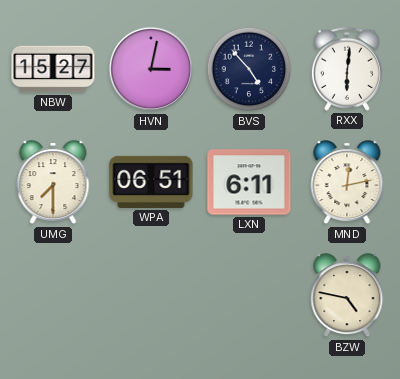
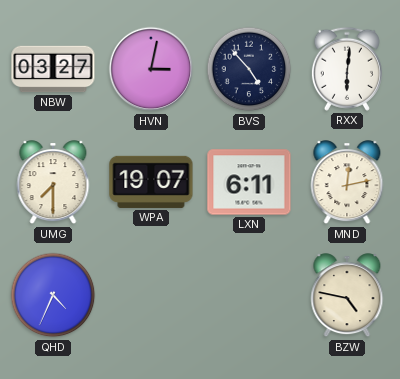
NBW: 15:27 -> 03:27
WPA: 06:51 -> 19:07
QHD: none -> 4:34
